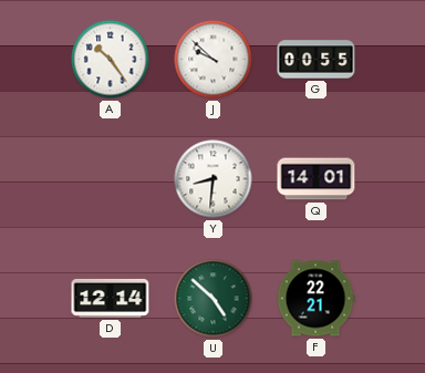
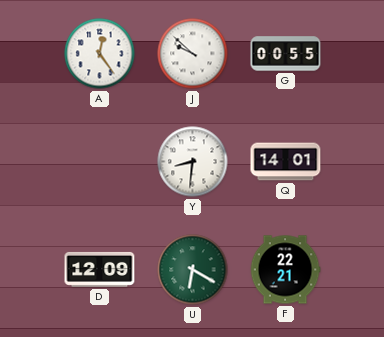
A: 10:24 -> 12:24
D: 12:14 -> 12:09
U: 4:52 -> 6:20
